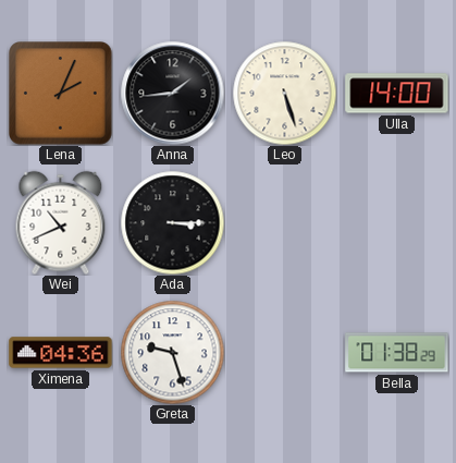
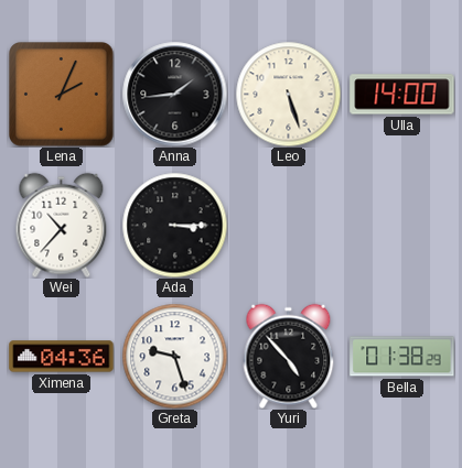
Wei: 10:41 -> 10:37
Yuri: none -> 4:53
